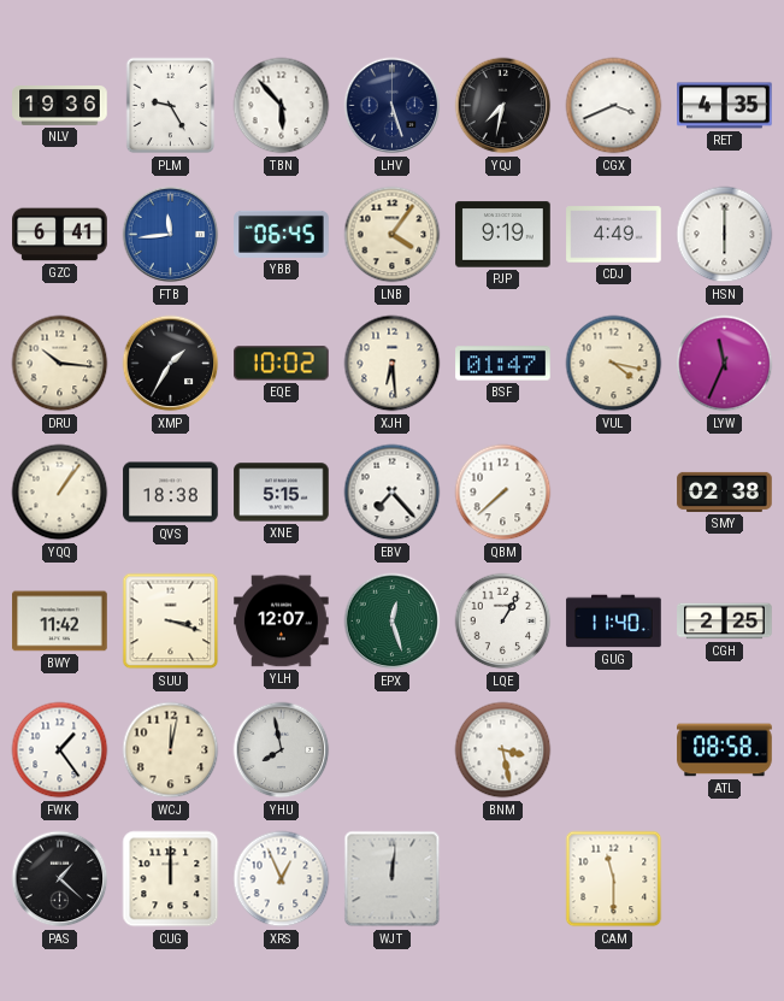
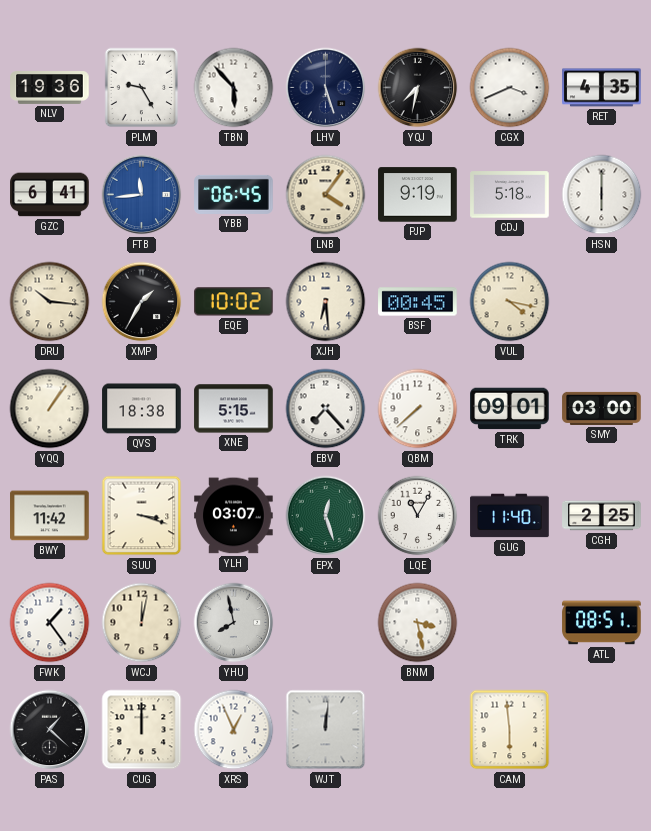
CDJ: 4:49 -> 5:18
BSF: 01:47 -> 00:45
LYW: 11:34 -> none
TRK: none -> 09:01
SMY: 02:38 -> 03:00
YLH: 12:07 -> 03:07
LQE: 1:05 -> 11:05
ATL: 08:58 -> 08:51
CAM: 11:30 -> 5:59
